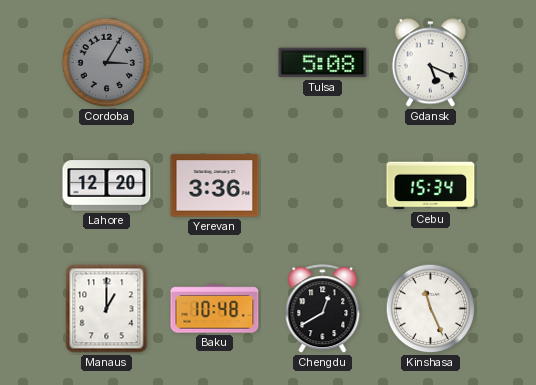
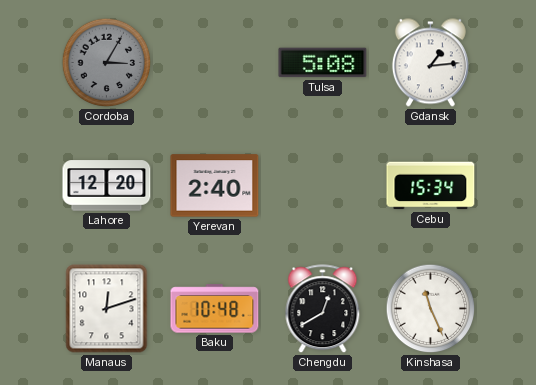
Gdansk: 5:19 -> 1:14
Yerevan: 3:36 -> 2:40
Manaus: 1:00 -> 12:12
